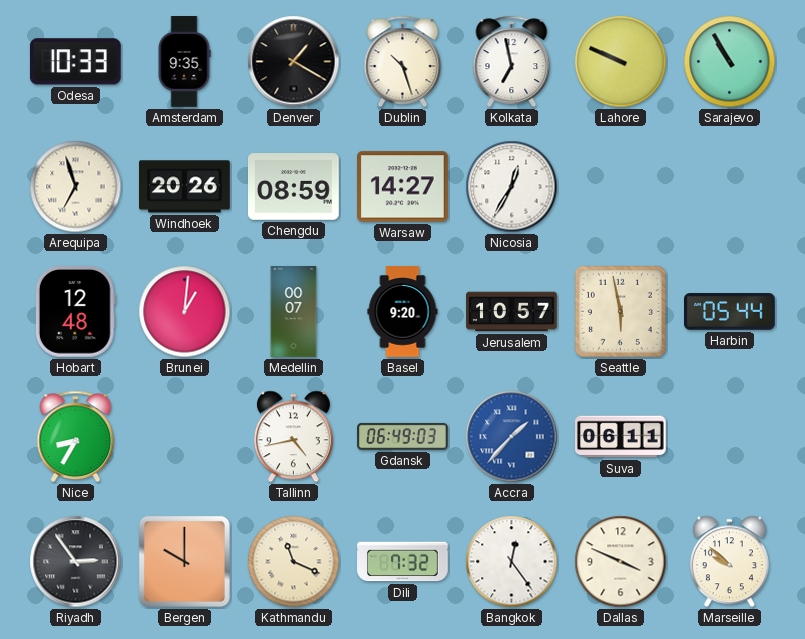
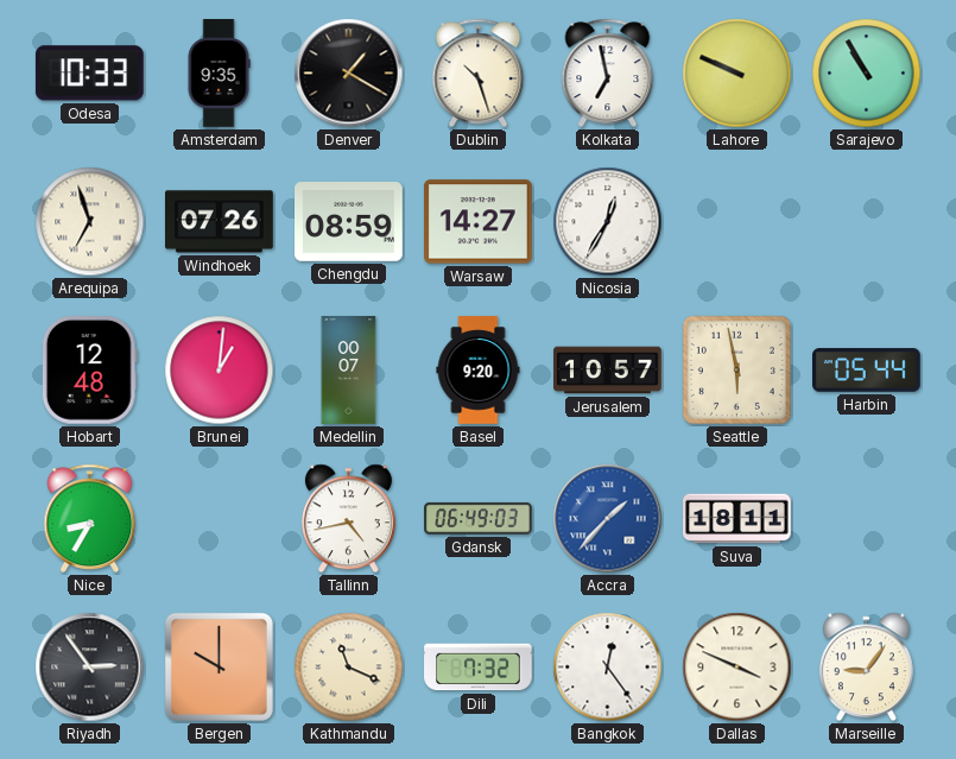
Windhoek: 20:26 -> 07:26
Suva: 06:11 -> 18:11
Marseille: 9:52 -> 9:06
